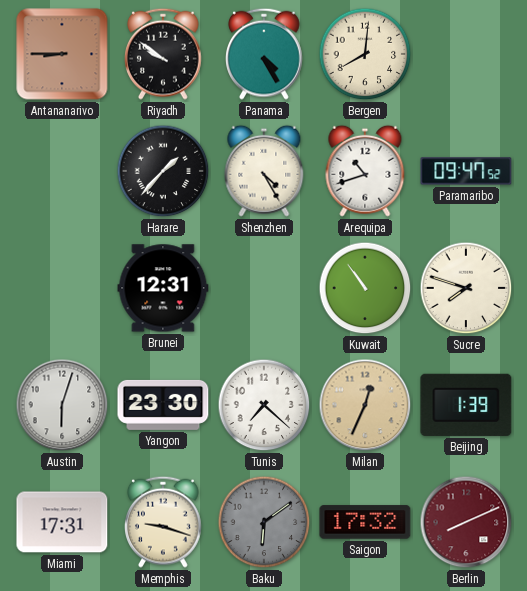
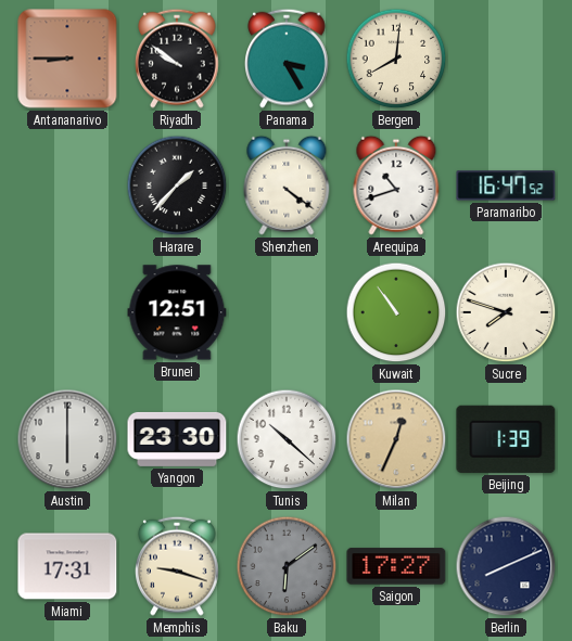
Panama: 4:25 -> 3:25
Shenzhen: 4:25 -> 4:21
Paramaribo: 09:47 -> 16:47
Brunei: 12:31 -> 12:51
Austin: 6:03 -> 6:00
Tunis: 7:22 -> 10:22
Saigon: 17:32 -> 17:27
Berlin dial: burgundy -> navy
